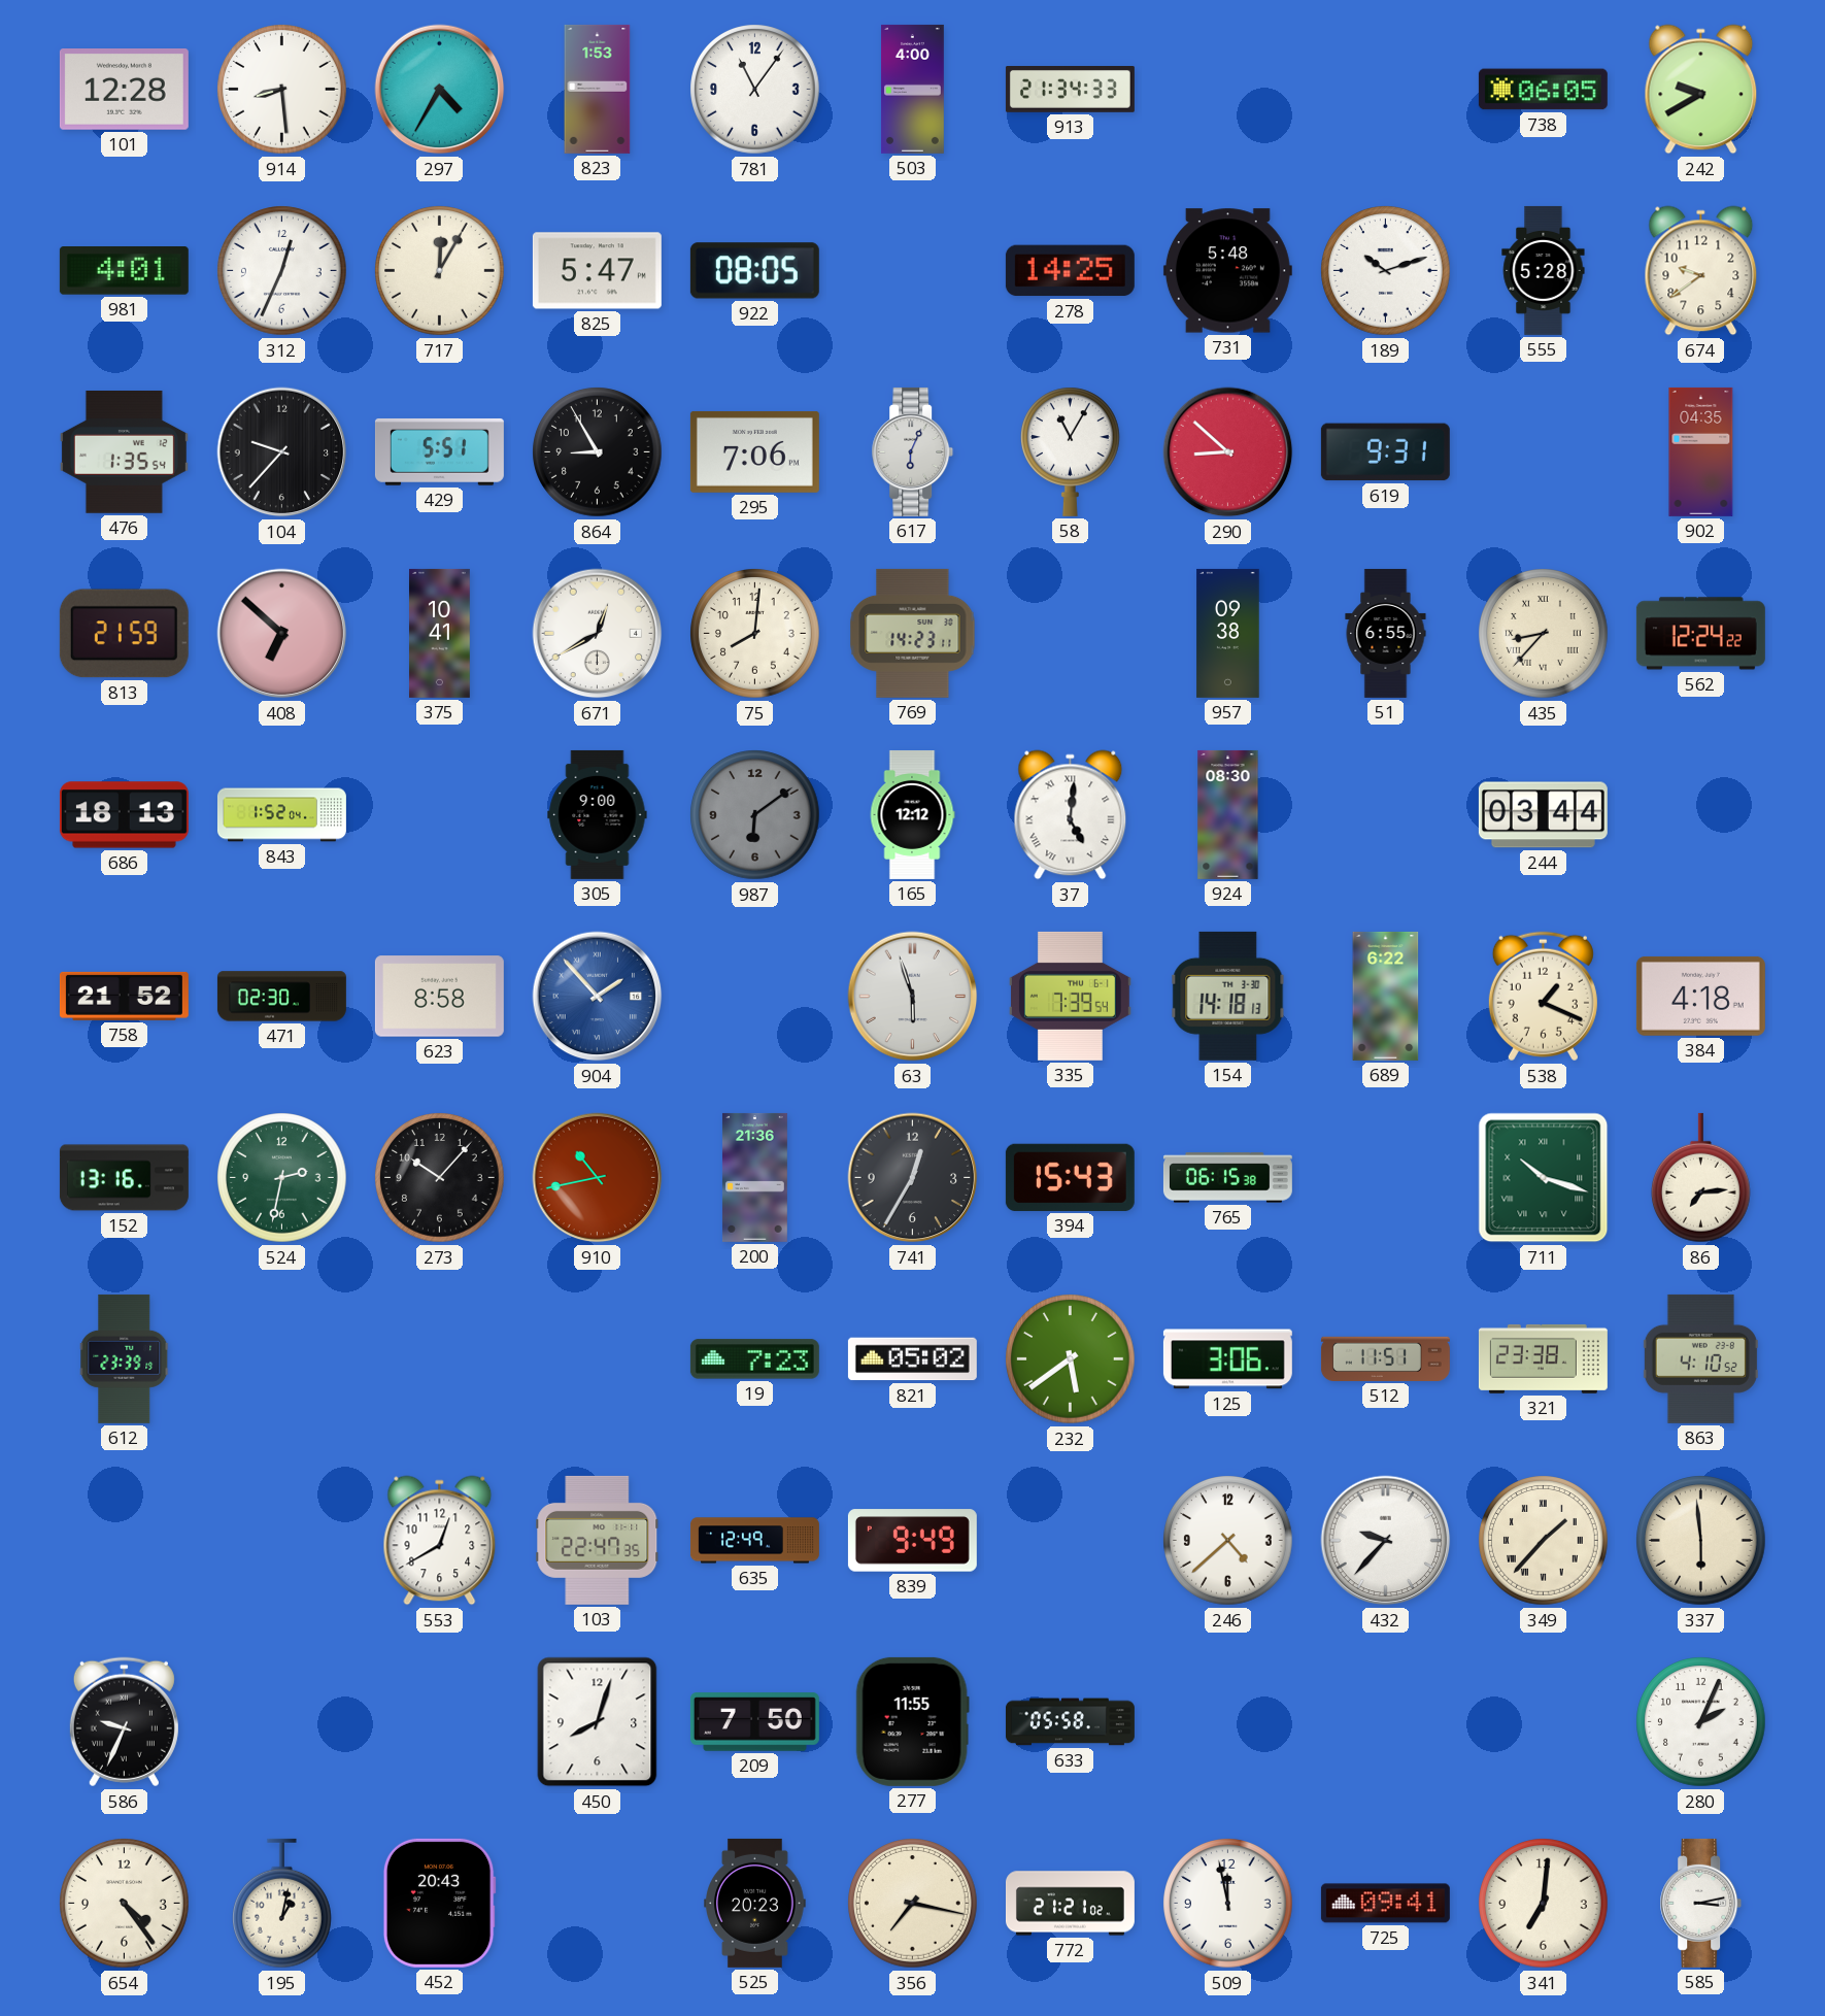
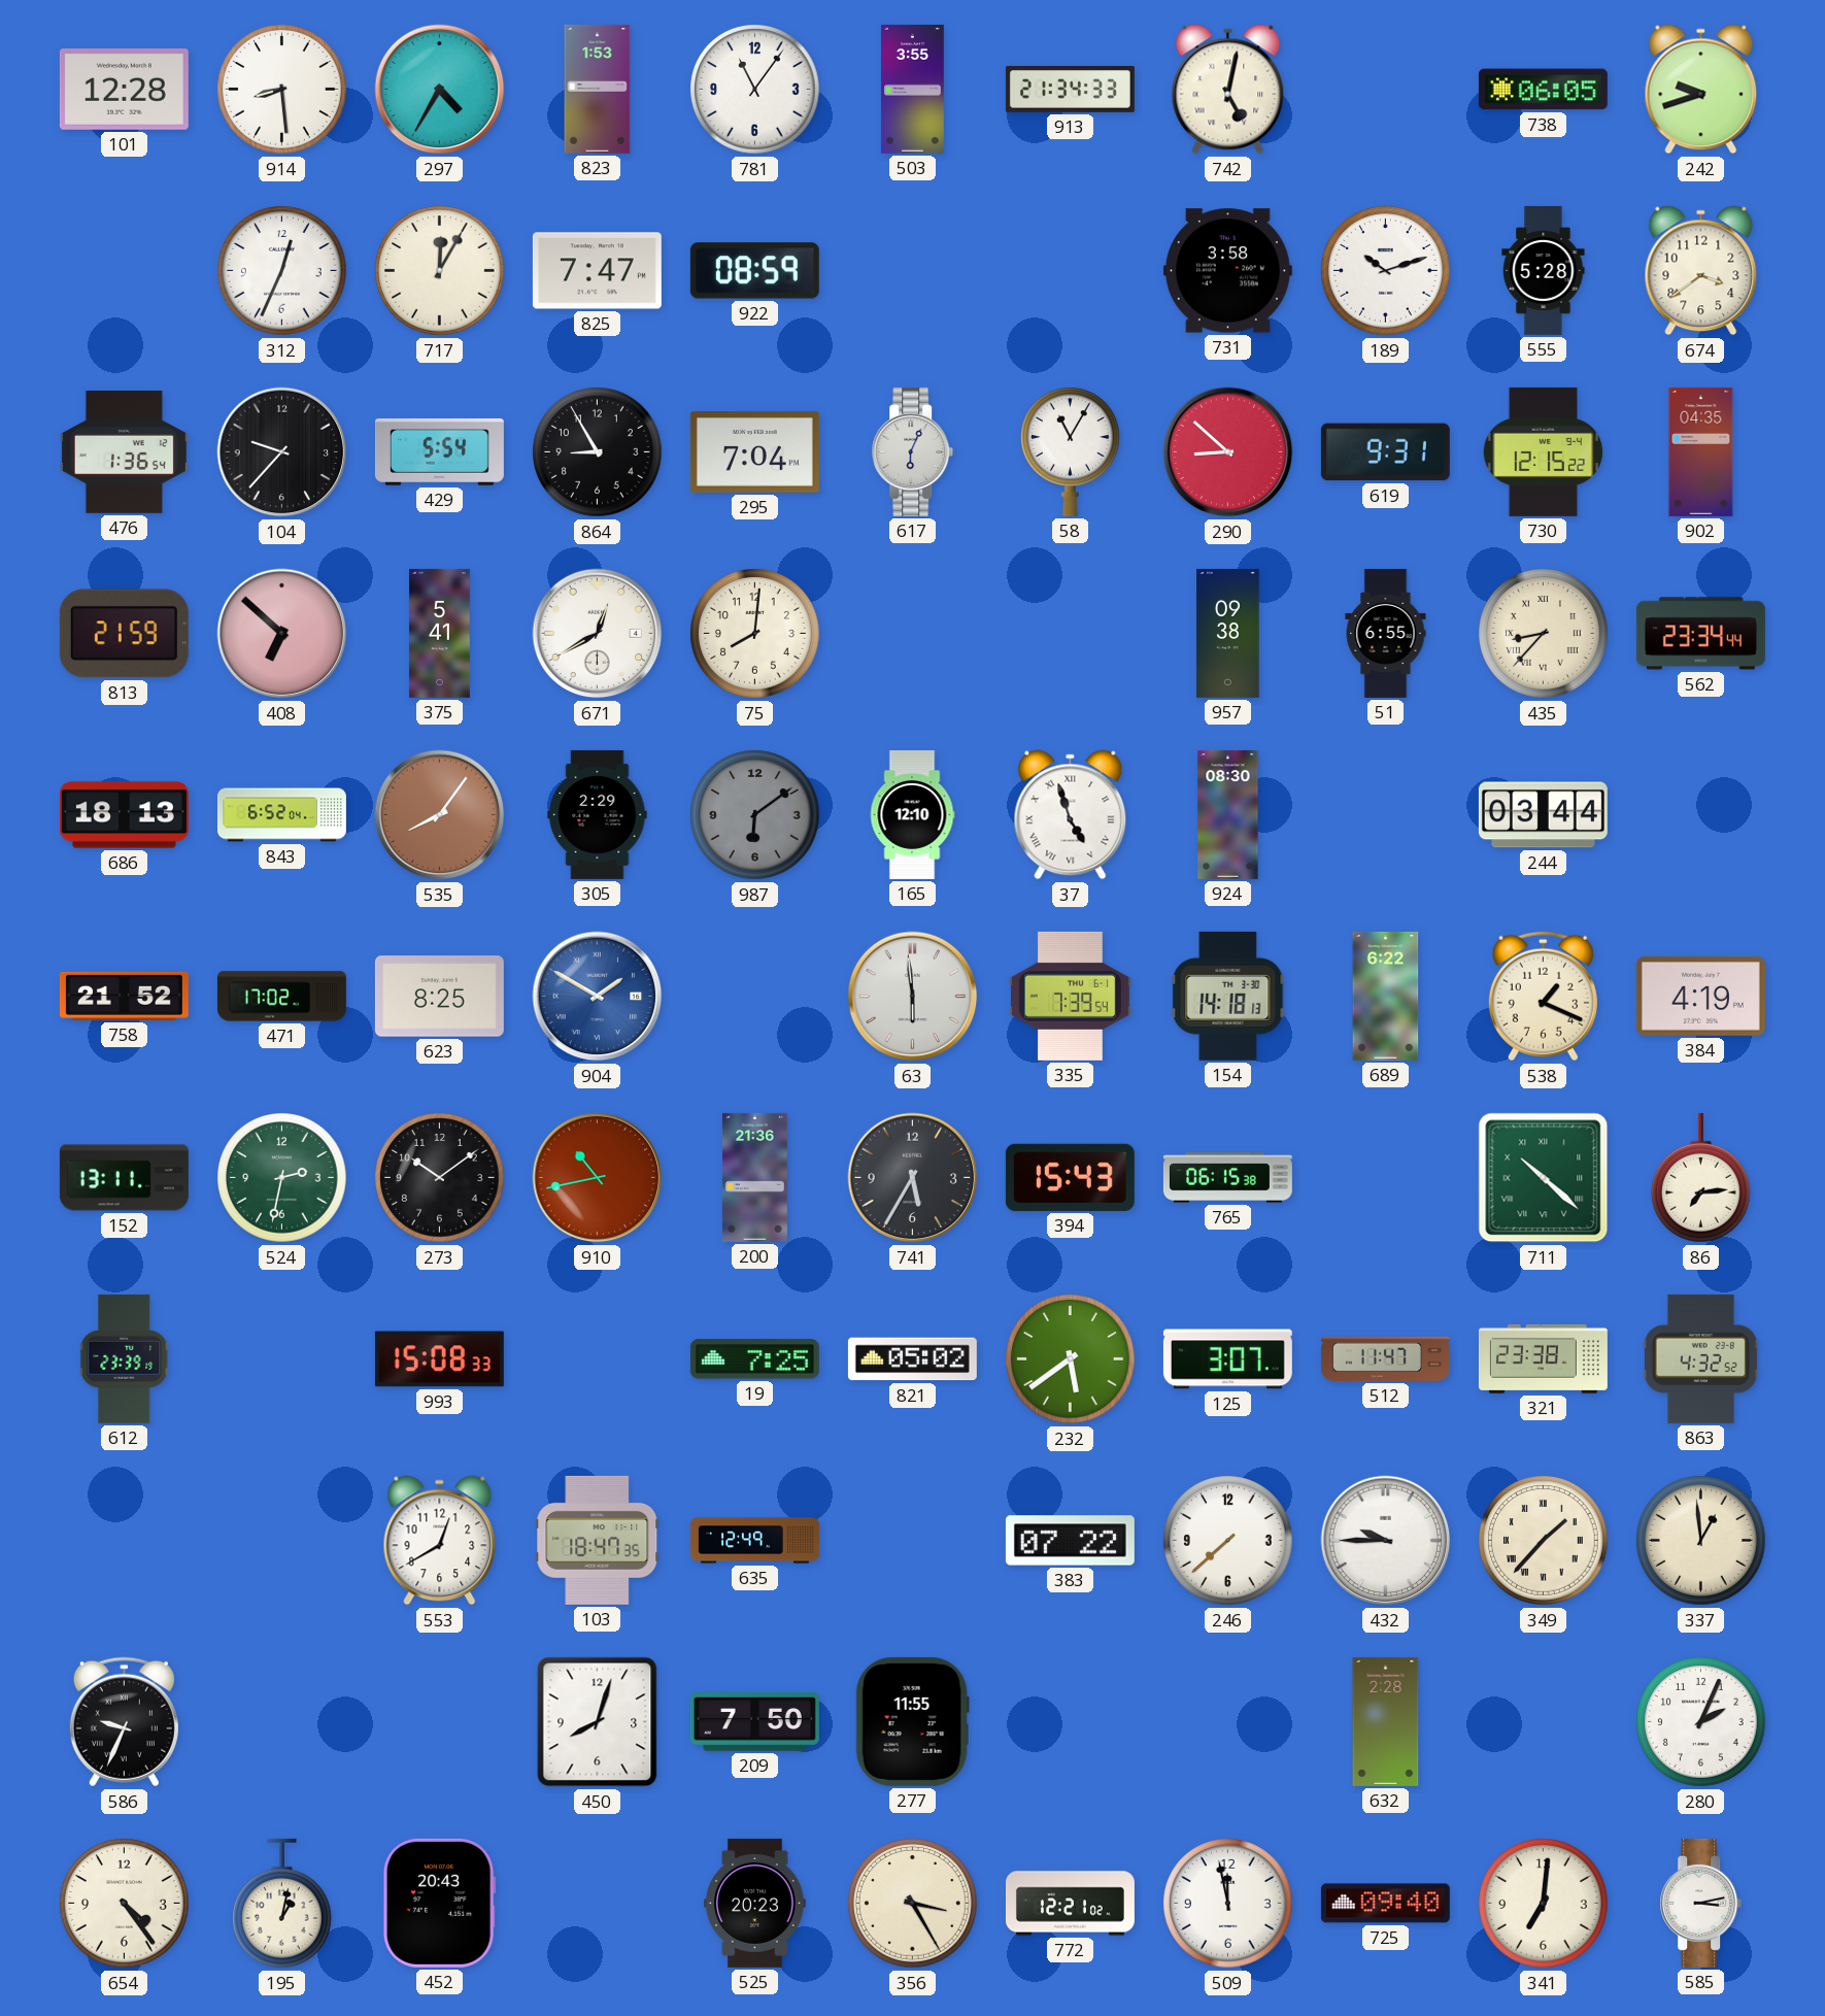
503: 4:00 -> 3:55
742: none -> 5:02
242: 9:40 -> 9:42
981: 4:01 -> none
825: 5:47 -> 7:47
922: 08:05 -> 08:59
278: 14:25 -> none
731: 5:48 -> 3:58
674: 9:39 -> 3:39
476: 1:35 -> 1:36
429: 5:51 -> 5:54
295: 7:06 -> 7:04
730: none -> 12:15
375: 10:41 -> 5:41
769: 14:23 -> none
562: 12:24 -> 23:34
843: 1:52 -> 6:52
535: none -> 8:06
305: 9:00 -> 2:29
165: 12:12 -> 12:10
37: 5:01 -> 4:57
471: 02:30 -> 17:02
623: 8:58 -> 8:25
904: 1:53 -> 1:50
63: 5:57 -> 5:59
384: 4:18 -> 4:19
152: 13:16 -> 13:11
273: 10:07 -> 10:09
741: 12:35 -> 5:35
711: 10:18 -> 10:22
993: none -> 15:08
19: 7:23 -> 7:25
125: 3:06 -> 3:07
512: 11:51 -> 11:47
863: 4:10 -> 4:32
103: 22:47 -> 18:47
839: 9:49 -> none
383: none -> 07:22
246: 4:38 -> 7:38
432: 9:37 -> 9:45
337: 5:59 -> 12:59
633: 05:58 -> none
632: none -> 2:28
356: 7:17 -> 3:25
772: 21:21 -> 12:21
725: 09:41 -> 09:40
